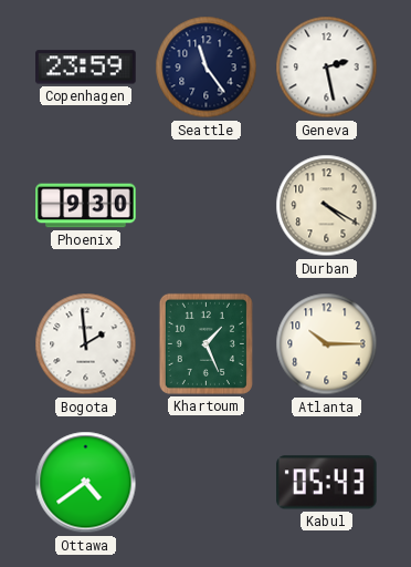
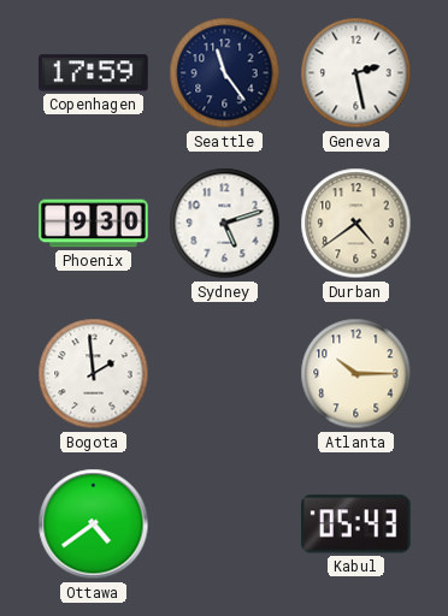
Copenhagen: 23:59 -> 17:59
Sydney: none -> 5:12
Durban: 4:20 -> 4:39
Khartoum: 1:26 -> none
